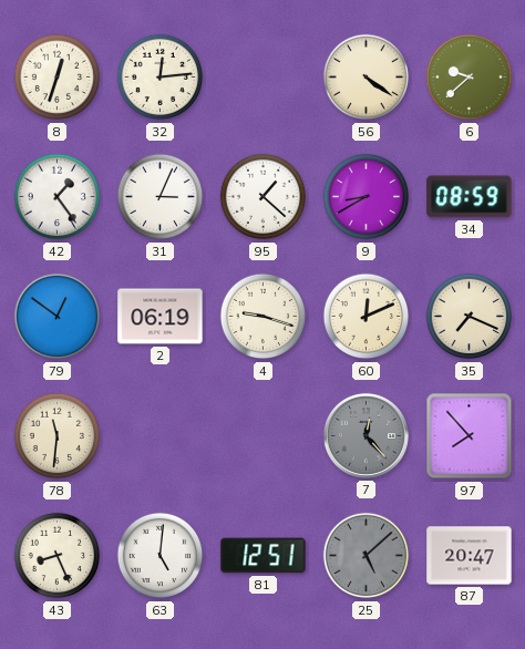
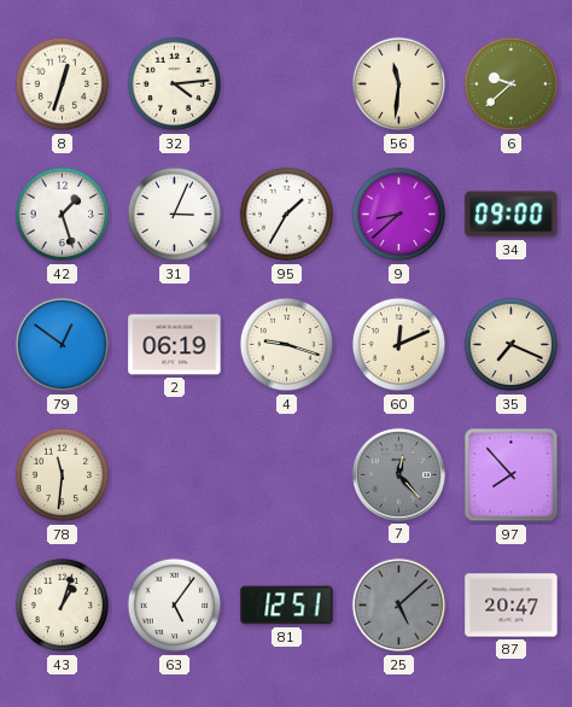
32: 12:14 -> 4:14
56: 4:21 -> 11:31
42: 1:24 -> 1:27
95: 1:22 -> 1:35
9: 8:40 -> 8:38
34: 08:59 -> 09:00
43: 8:26 -> 1:03
63: 5:01 -> 5:06
